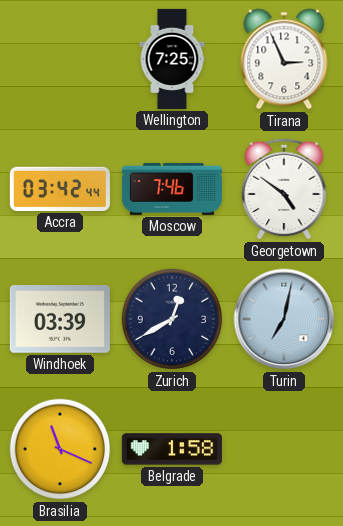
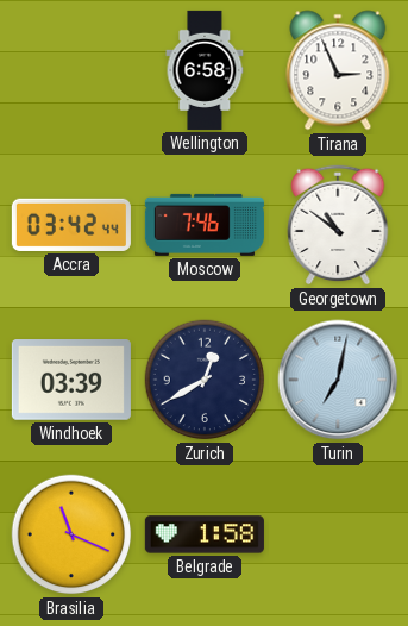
Wellington: 7:25 -> 6:58
Georgetown: 4:51 -> 10:51
